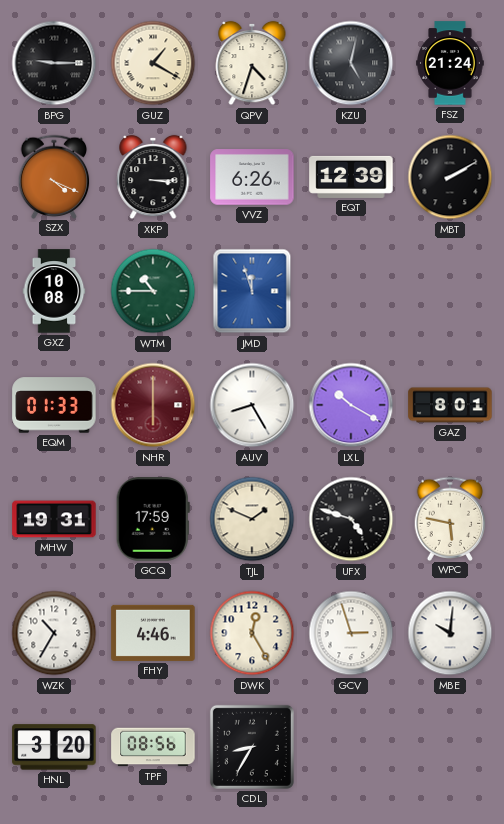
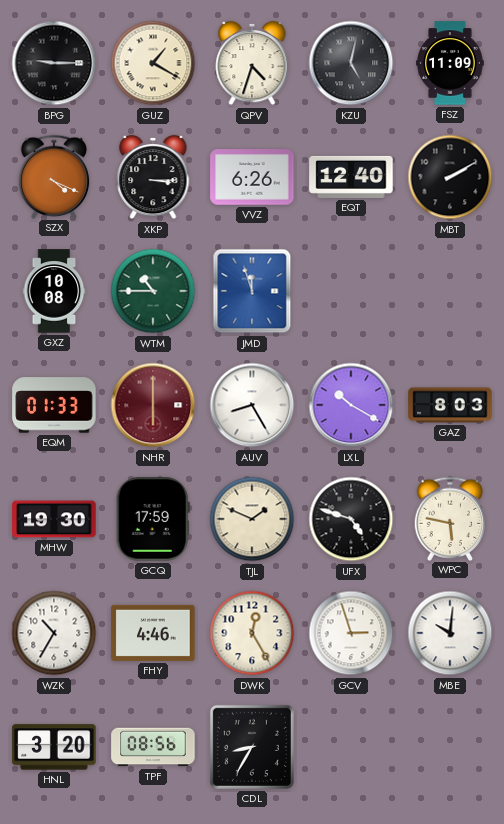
FSZ: 21:24 -> 11:09
EQT: 12:39 -> 12:40
GAZ: 8:01 -> 8:03
MHW: 19:31 -> 19:30
